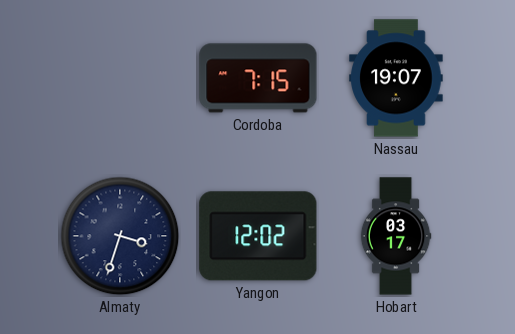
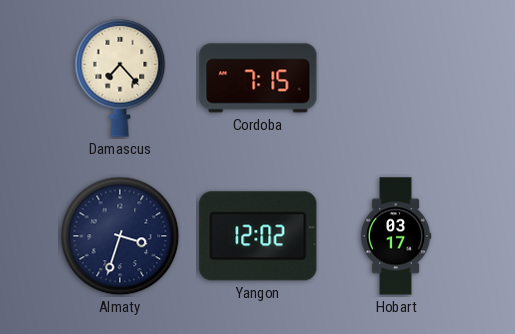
Damascus: none -> 7:23
Nassau: 19:07 -> none
